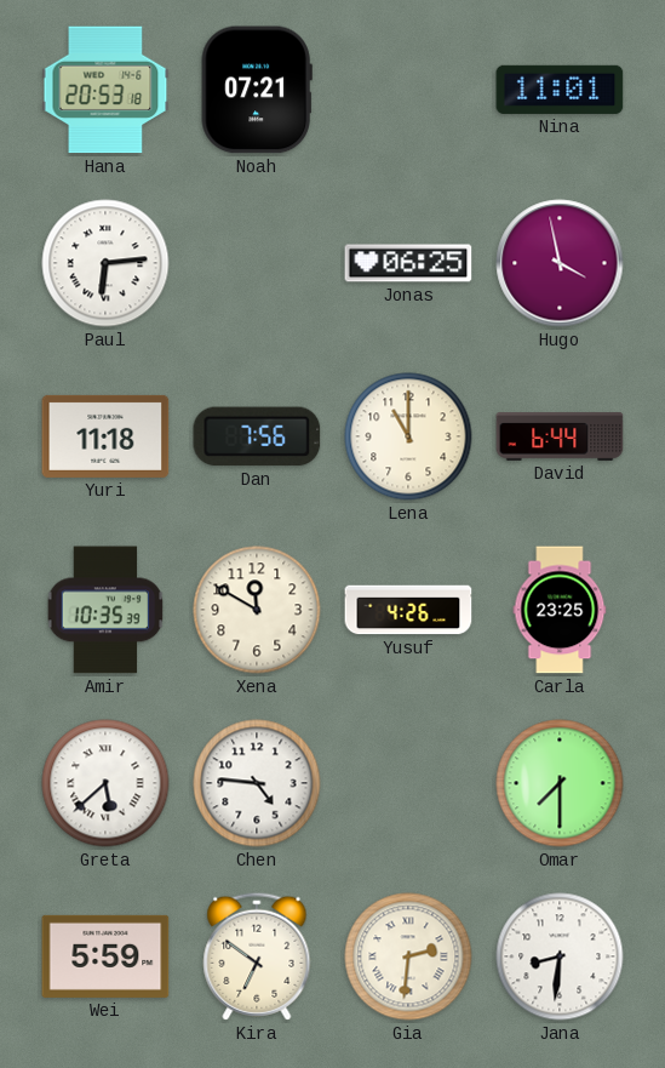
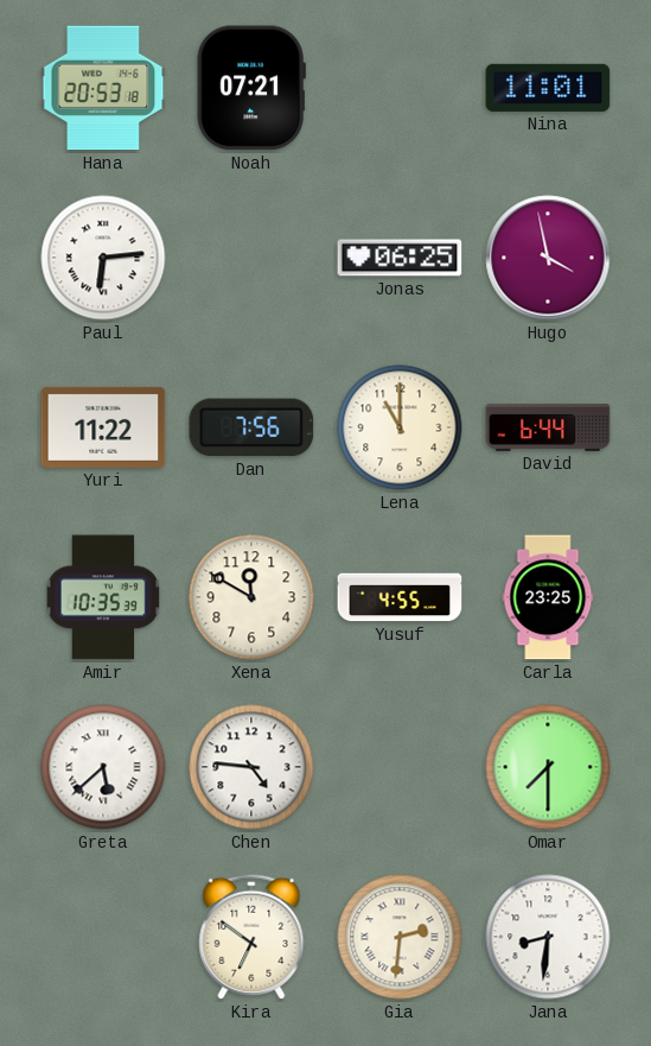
Yuri: 11:18 -> 11:22
Yusuf: 4:26 -> 4:55
Wei: 5:59 -> none
